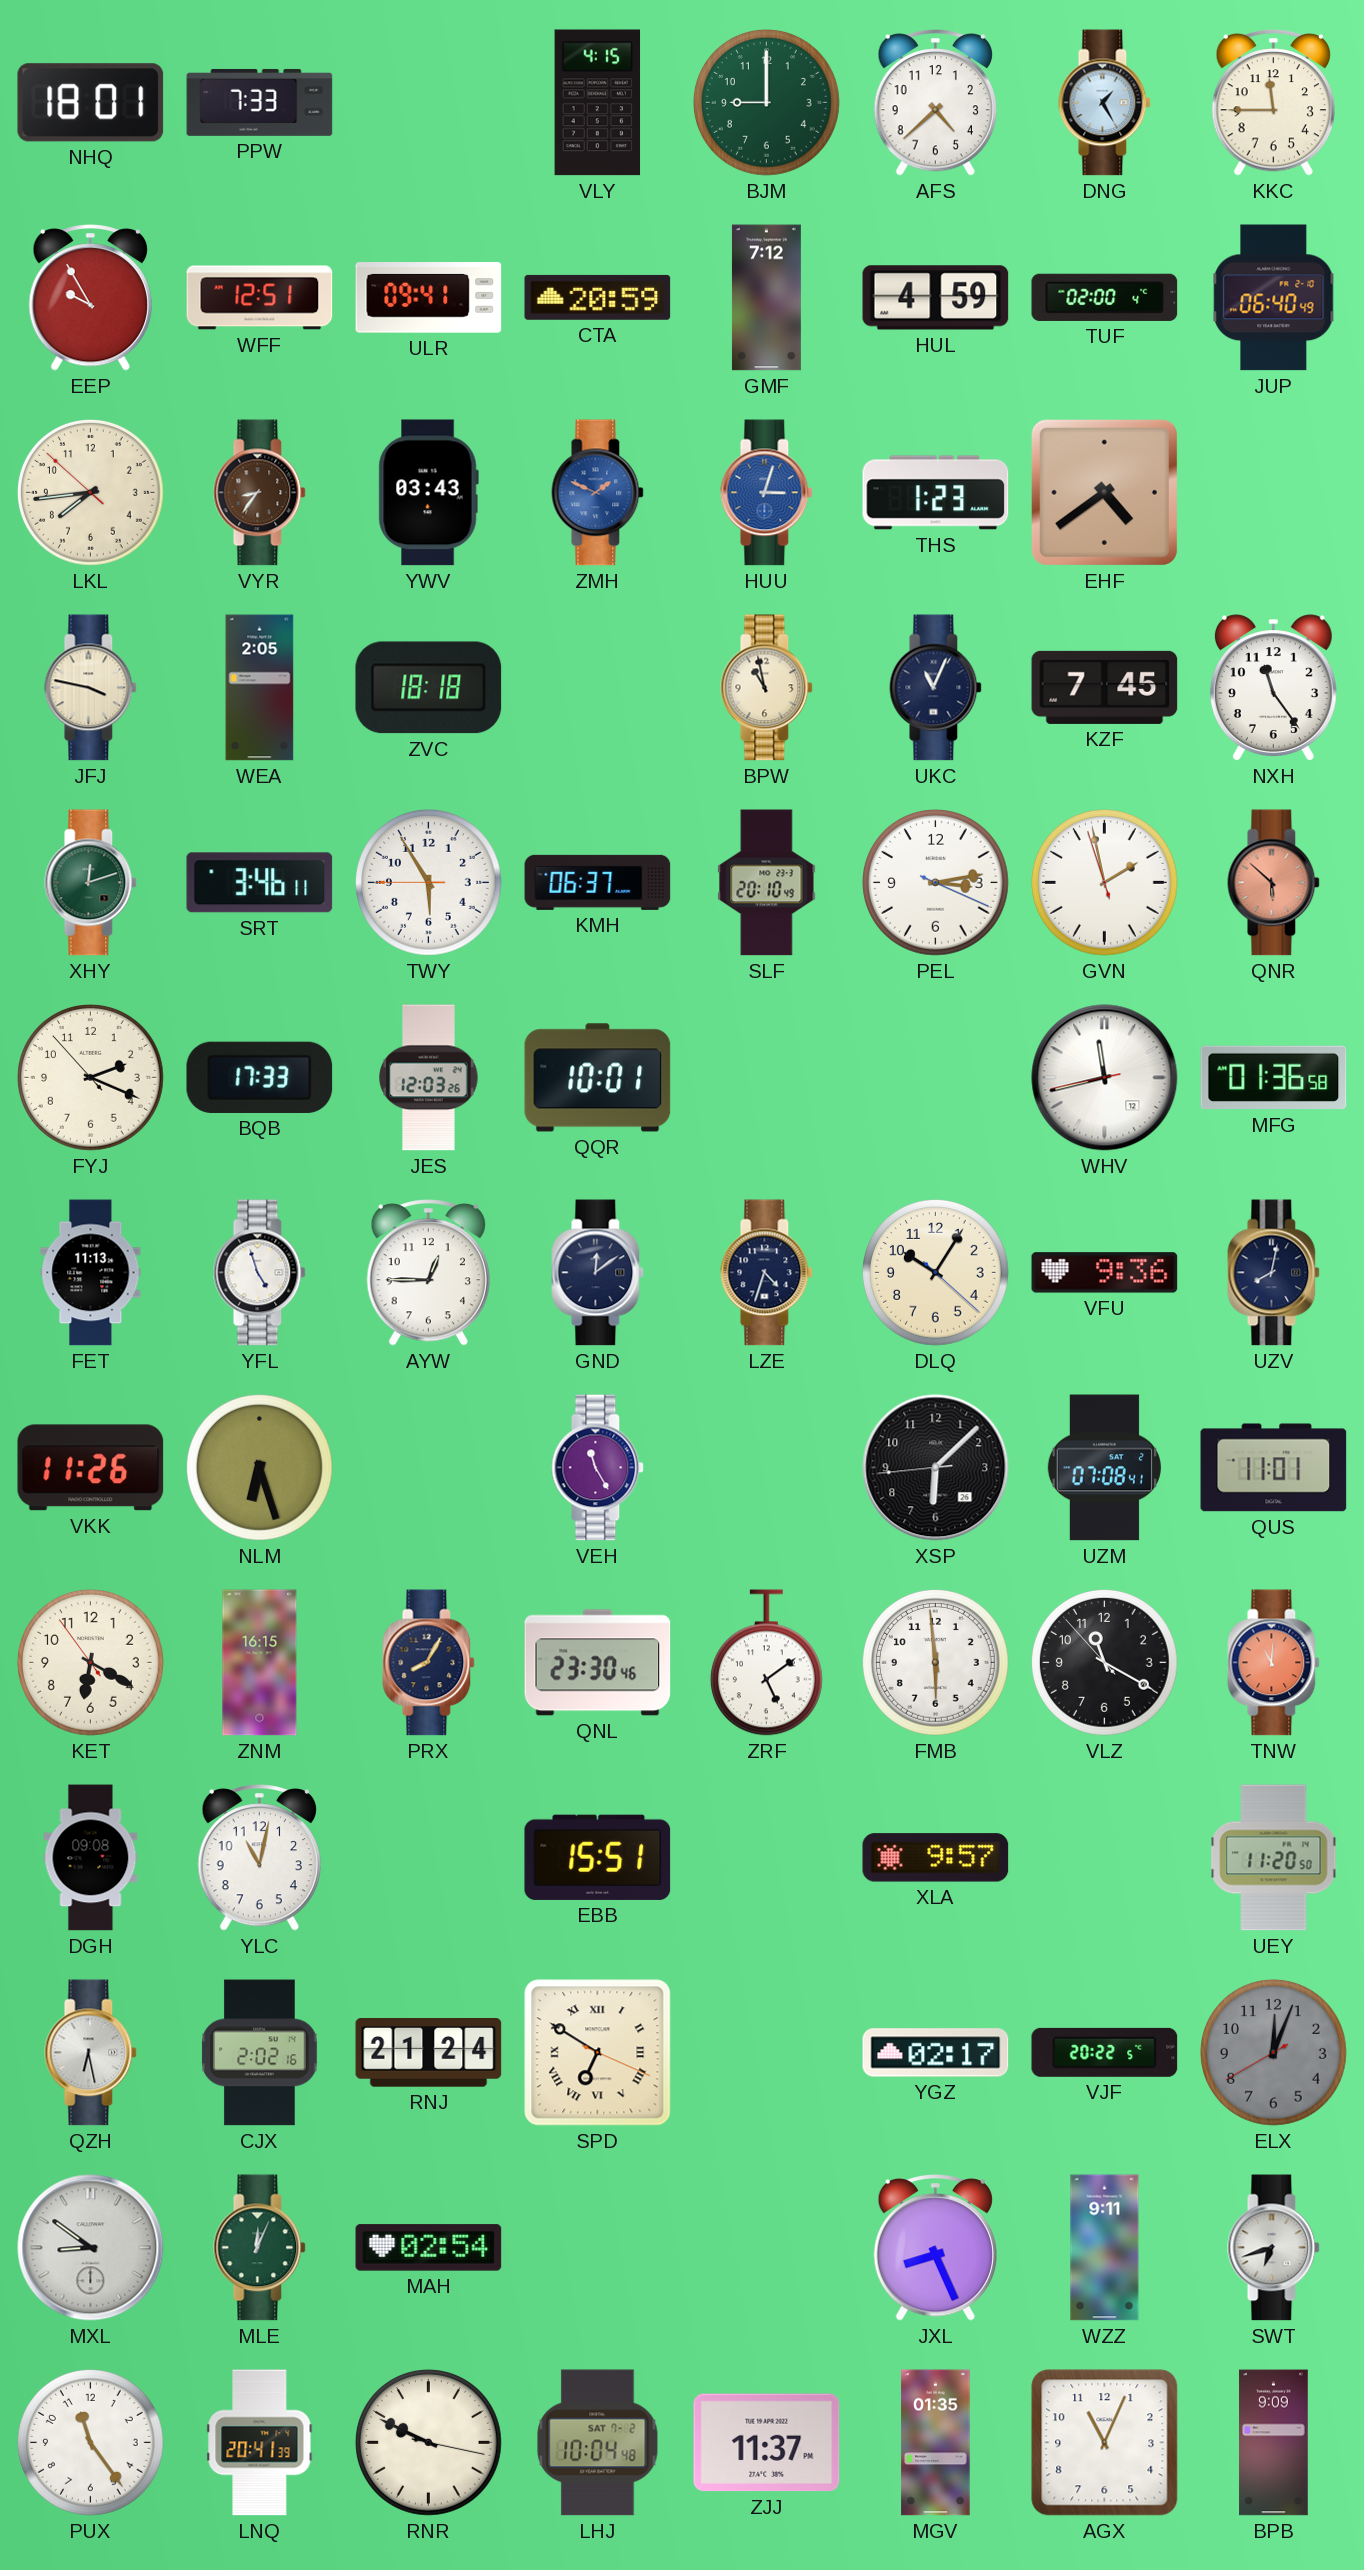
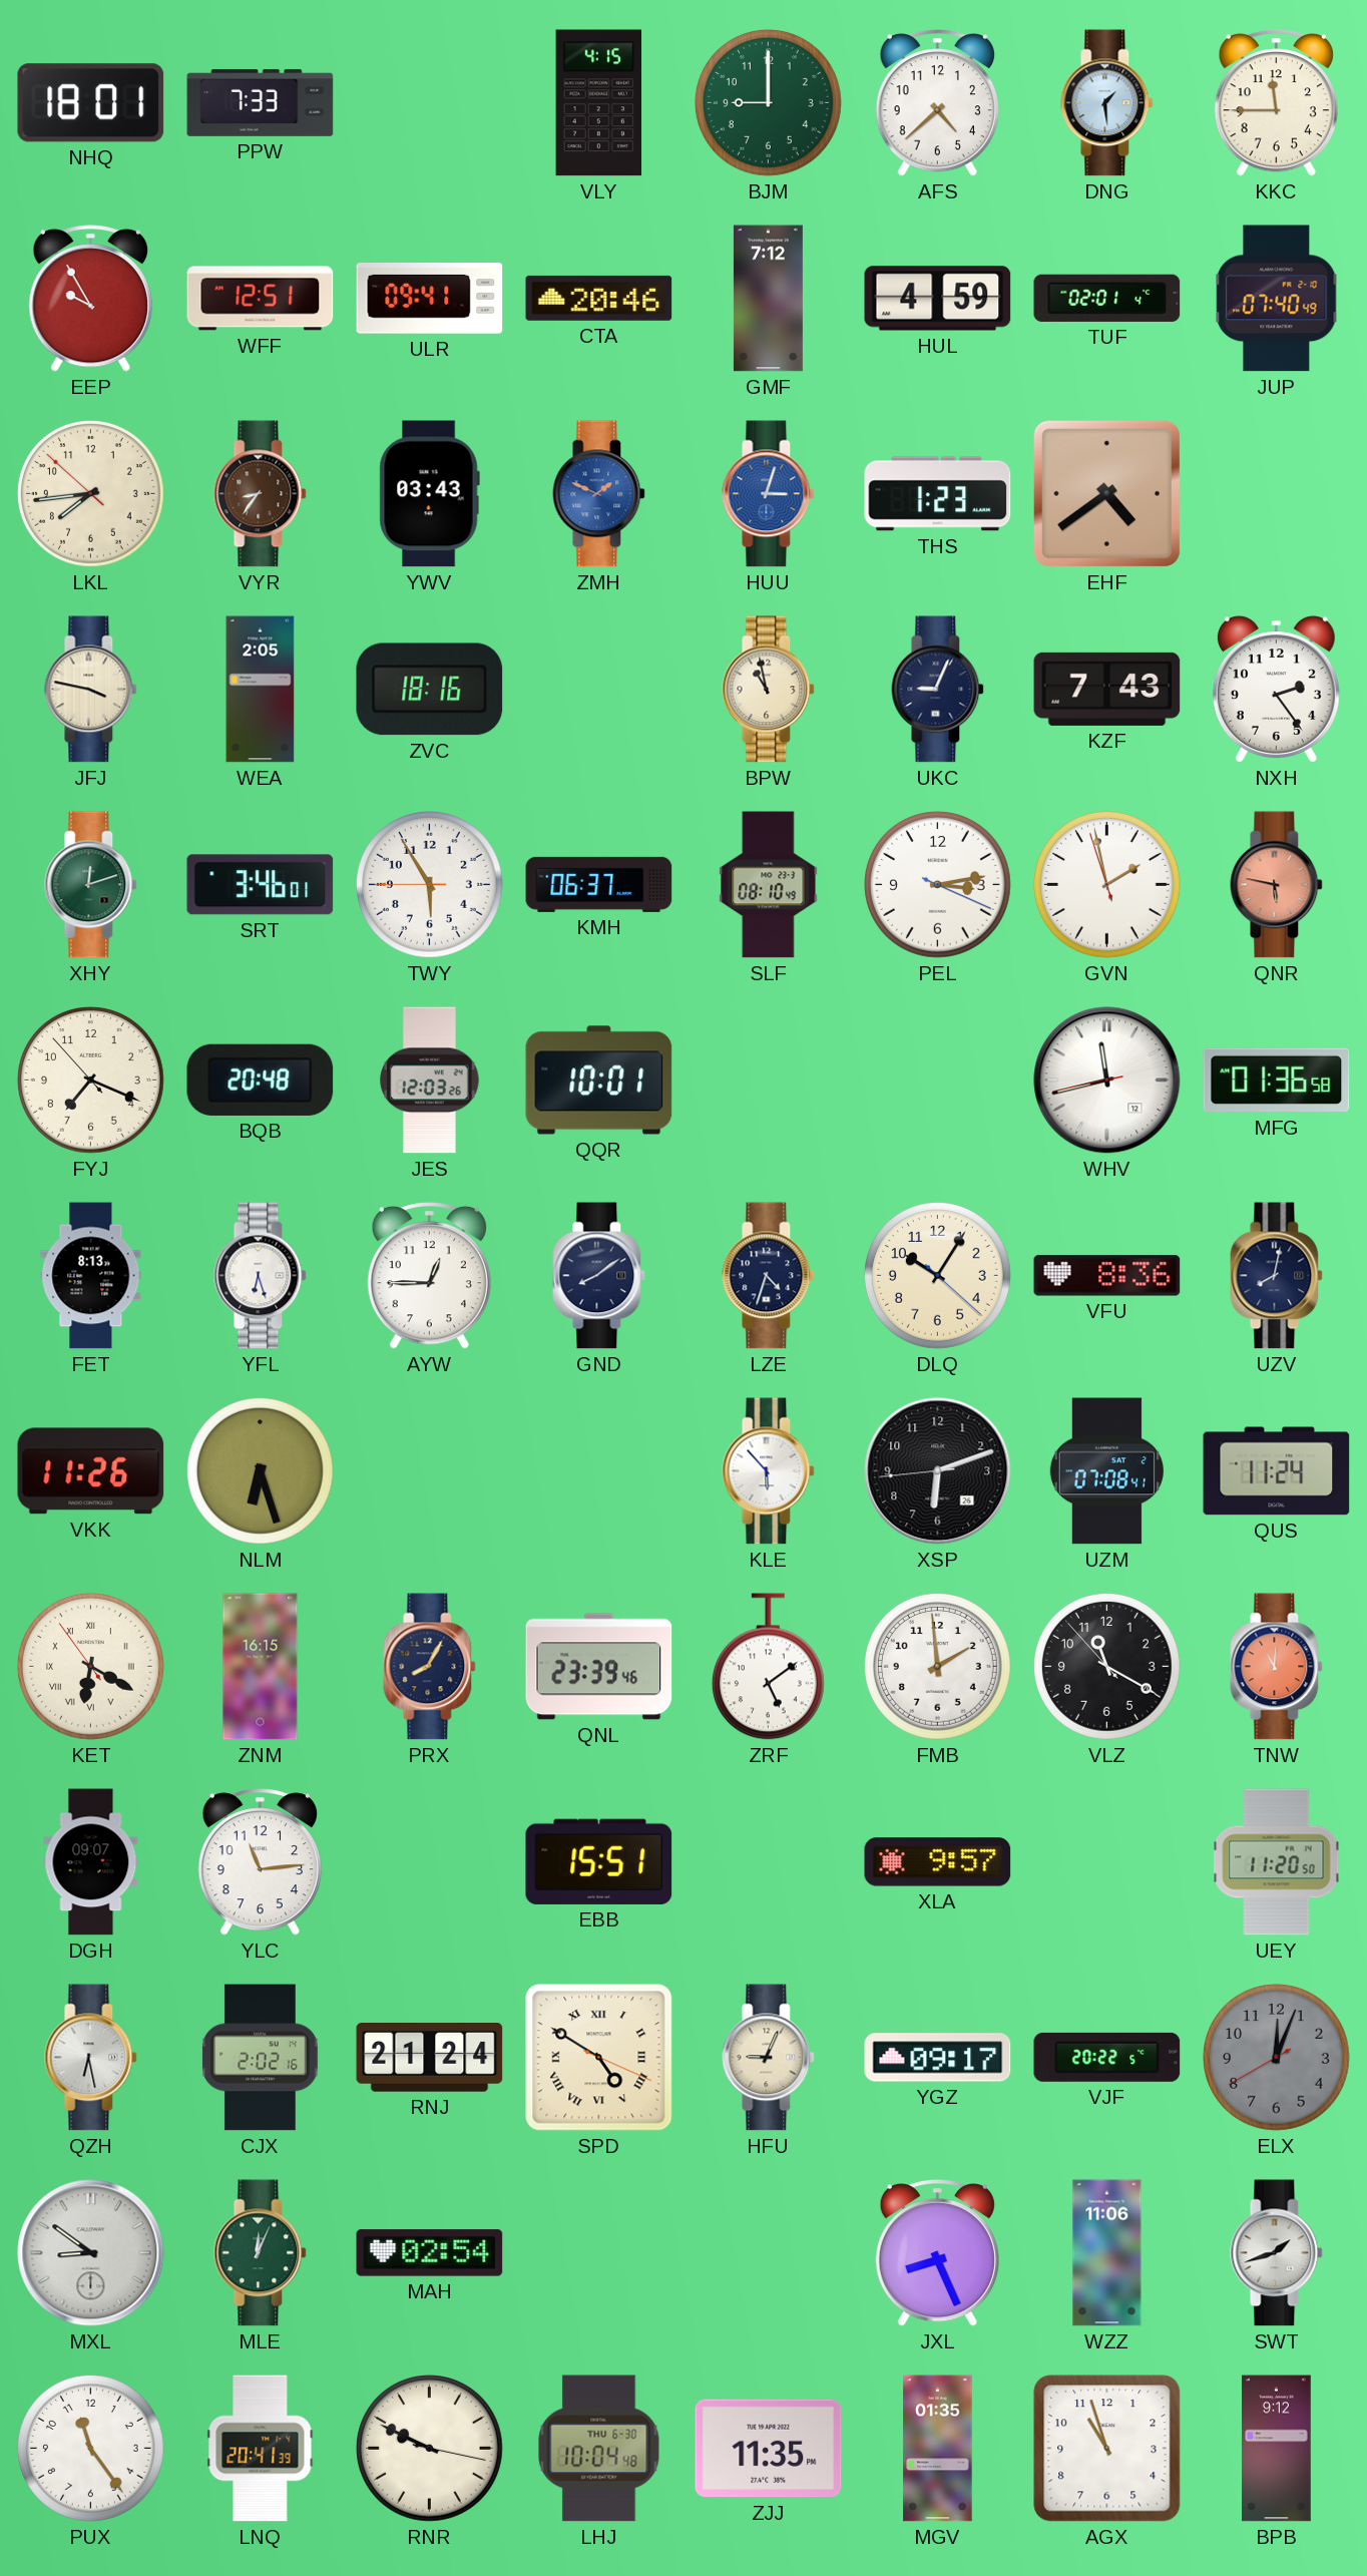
DNG: 1:25 -> 1:29
CTA: 20:59 -> 20:46
TUF: 02:00 -> 02:01
JUP: 06:40 -> 07:40
ZVC: 18:18 -> 18:16
UKC: 11:04 -> 9:04
KZF: 7:45 -> 7:43
NXH: 11:24 -> 2:24
SRT: 3:46:11 -> 3:46:01
SLF: 20:10 -> 08:10
QNR: 5:52 -> 5:47
FYJ: 2:18 -> 7:18
BQB: 17:33 -> 20:48
FET: 11:13 -> 8:13
YFL: 4:57 -> 6:27
GND: 12:09 -> 8:09
VFU: 9:36 -> 8:36
VEH: 11:25 -> none
KLE: none -> 5:53
XSP: 6:07 -> 6:11
QUS: 11:01 -> 11:24
KET numerals: Arabic -> Roman
QNL: 23:30 -> 23:39
FMB: 5:59 -> 1:59
DGH: 09:08 -> 09:07
YLC: 11:02 -> 11:14
SPD: 6:50 -> 4:50
HFU: none -> 9:04
YGZ: 02:17 -> 09:17
WZZ: 9:11 -> 11:06
SWT: 6:42 -> 1:42
LHJ date: SAT 7-2 -> THU 6-30
ZJJ: 11:37 -> 11:35
AGX: 11:04 -> 10:57
BPB: 9:09 -> 9:12
